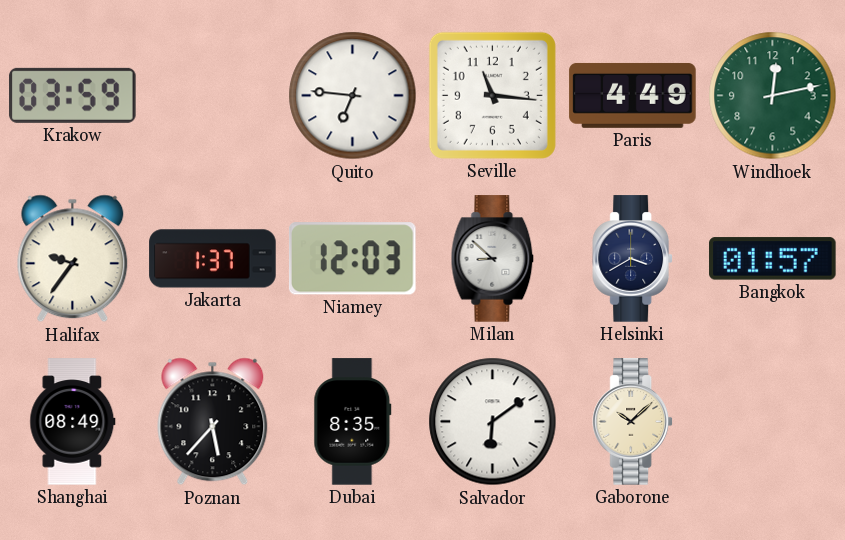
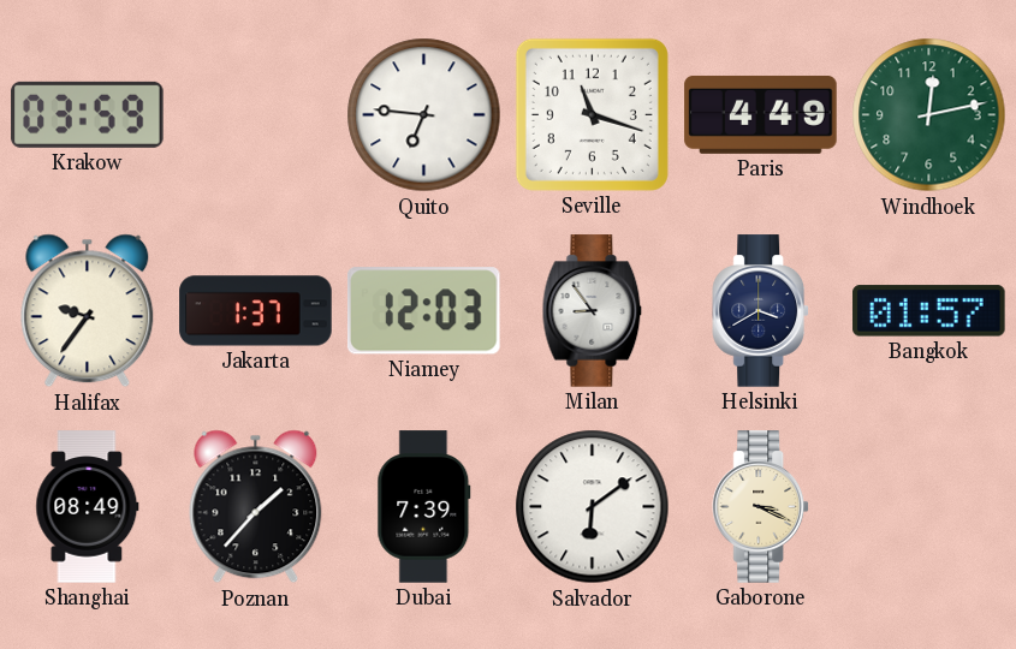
Seville: 11:16 -> 11:18
Milan: 8:52 -> 8:54
Poznan: 5:37 -> 1:37
Dubai: 8:35 -> 7:39
Gaborone: 10:08 -> 3:19
